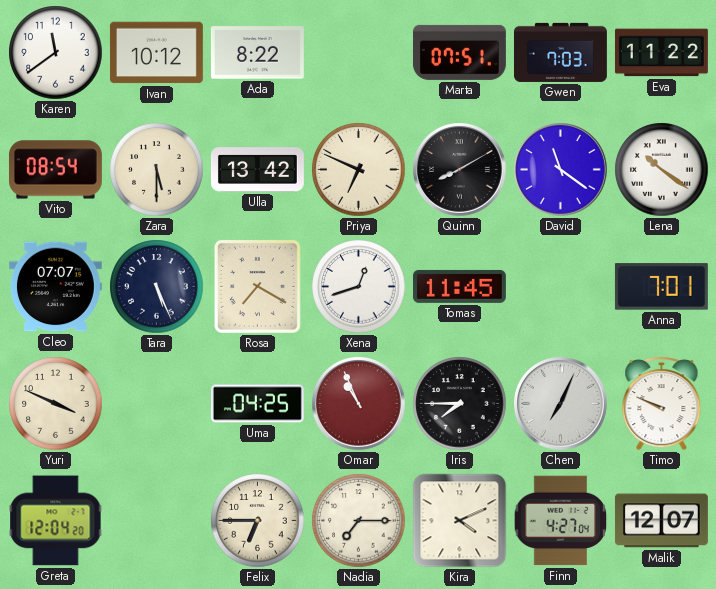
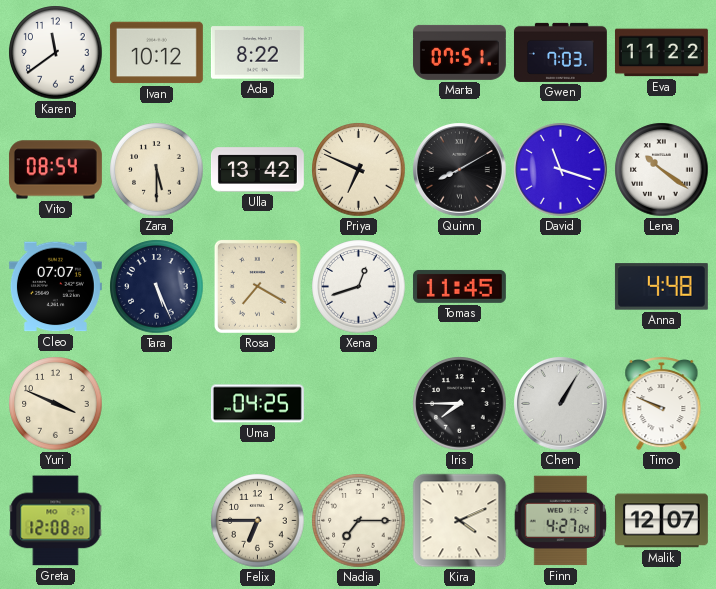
David: 11:21 -> 11:18
Anna: 7:01 -> 4:48
Omar: 10:56 -> none
Chen: 7:04 -> 1:05
Greta: 12:04 -> 12:08
